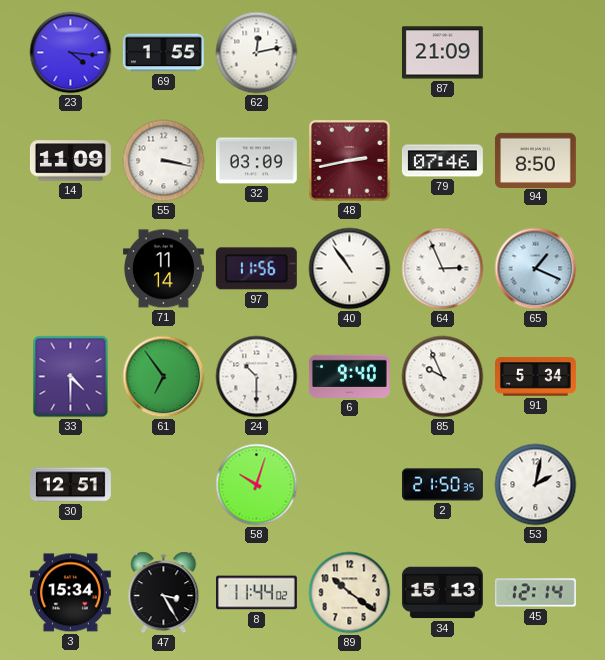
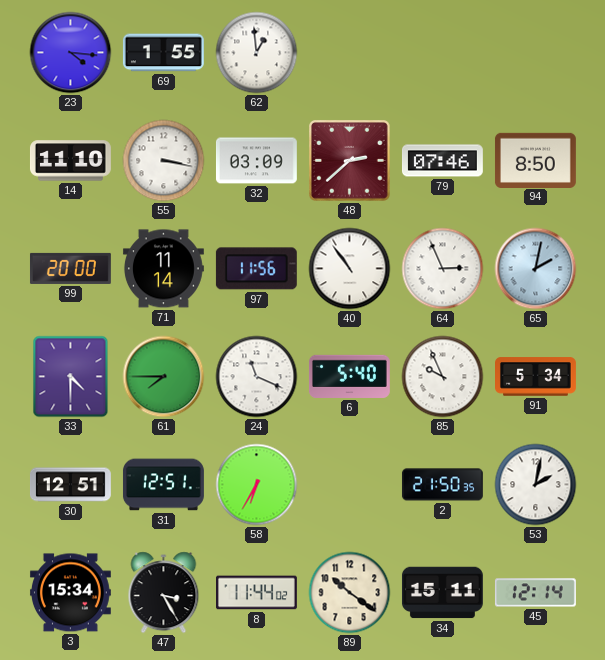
62: 12:13 -> 12:59
87: 21:09 -> none
14: 11:09 -> 11:10
48: 2:43 -> 2:38
99: none -> 20:00
65: 1:19 -> 2:02
61: 6:54 -> 7:45
24: 10:30 -> 11:19
6: 9:40 -> 5:40
31: none -> 12:51
58: 10:03 -> 6:35
34: 15:13 -> 15:11
